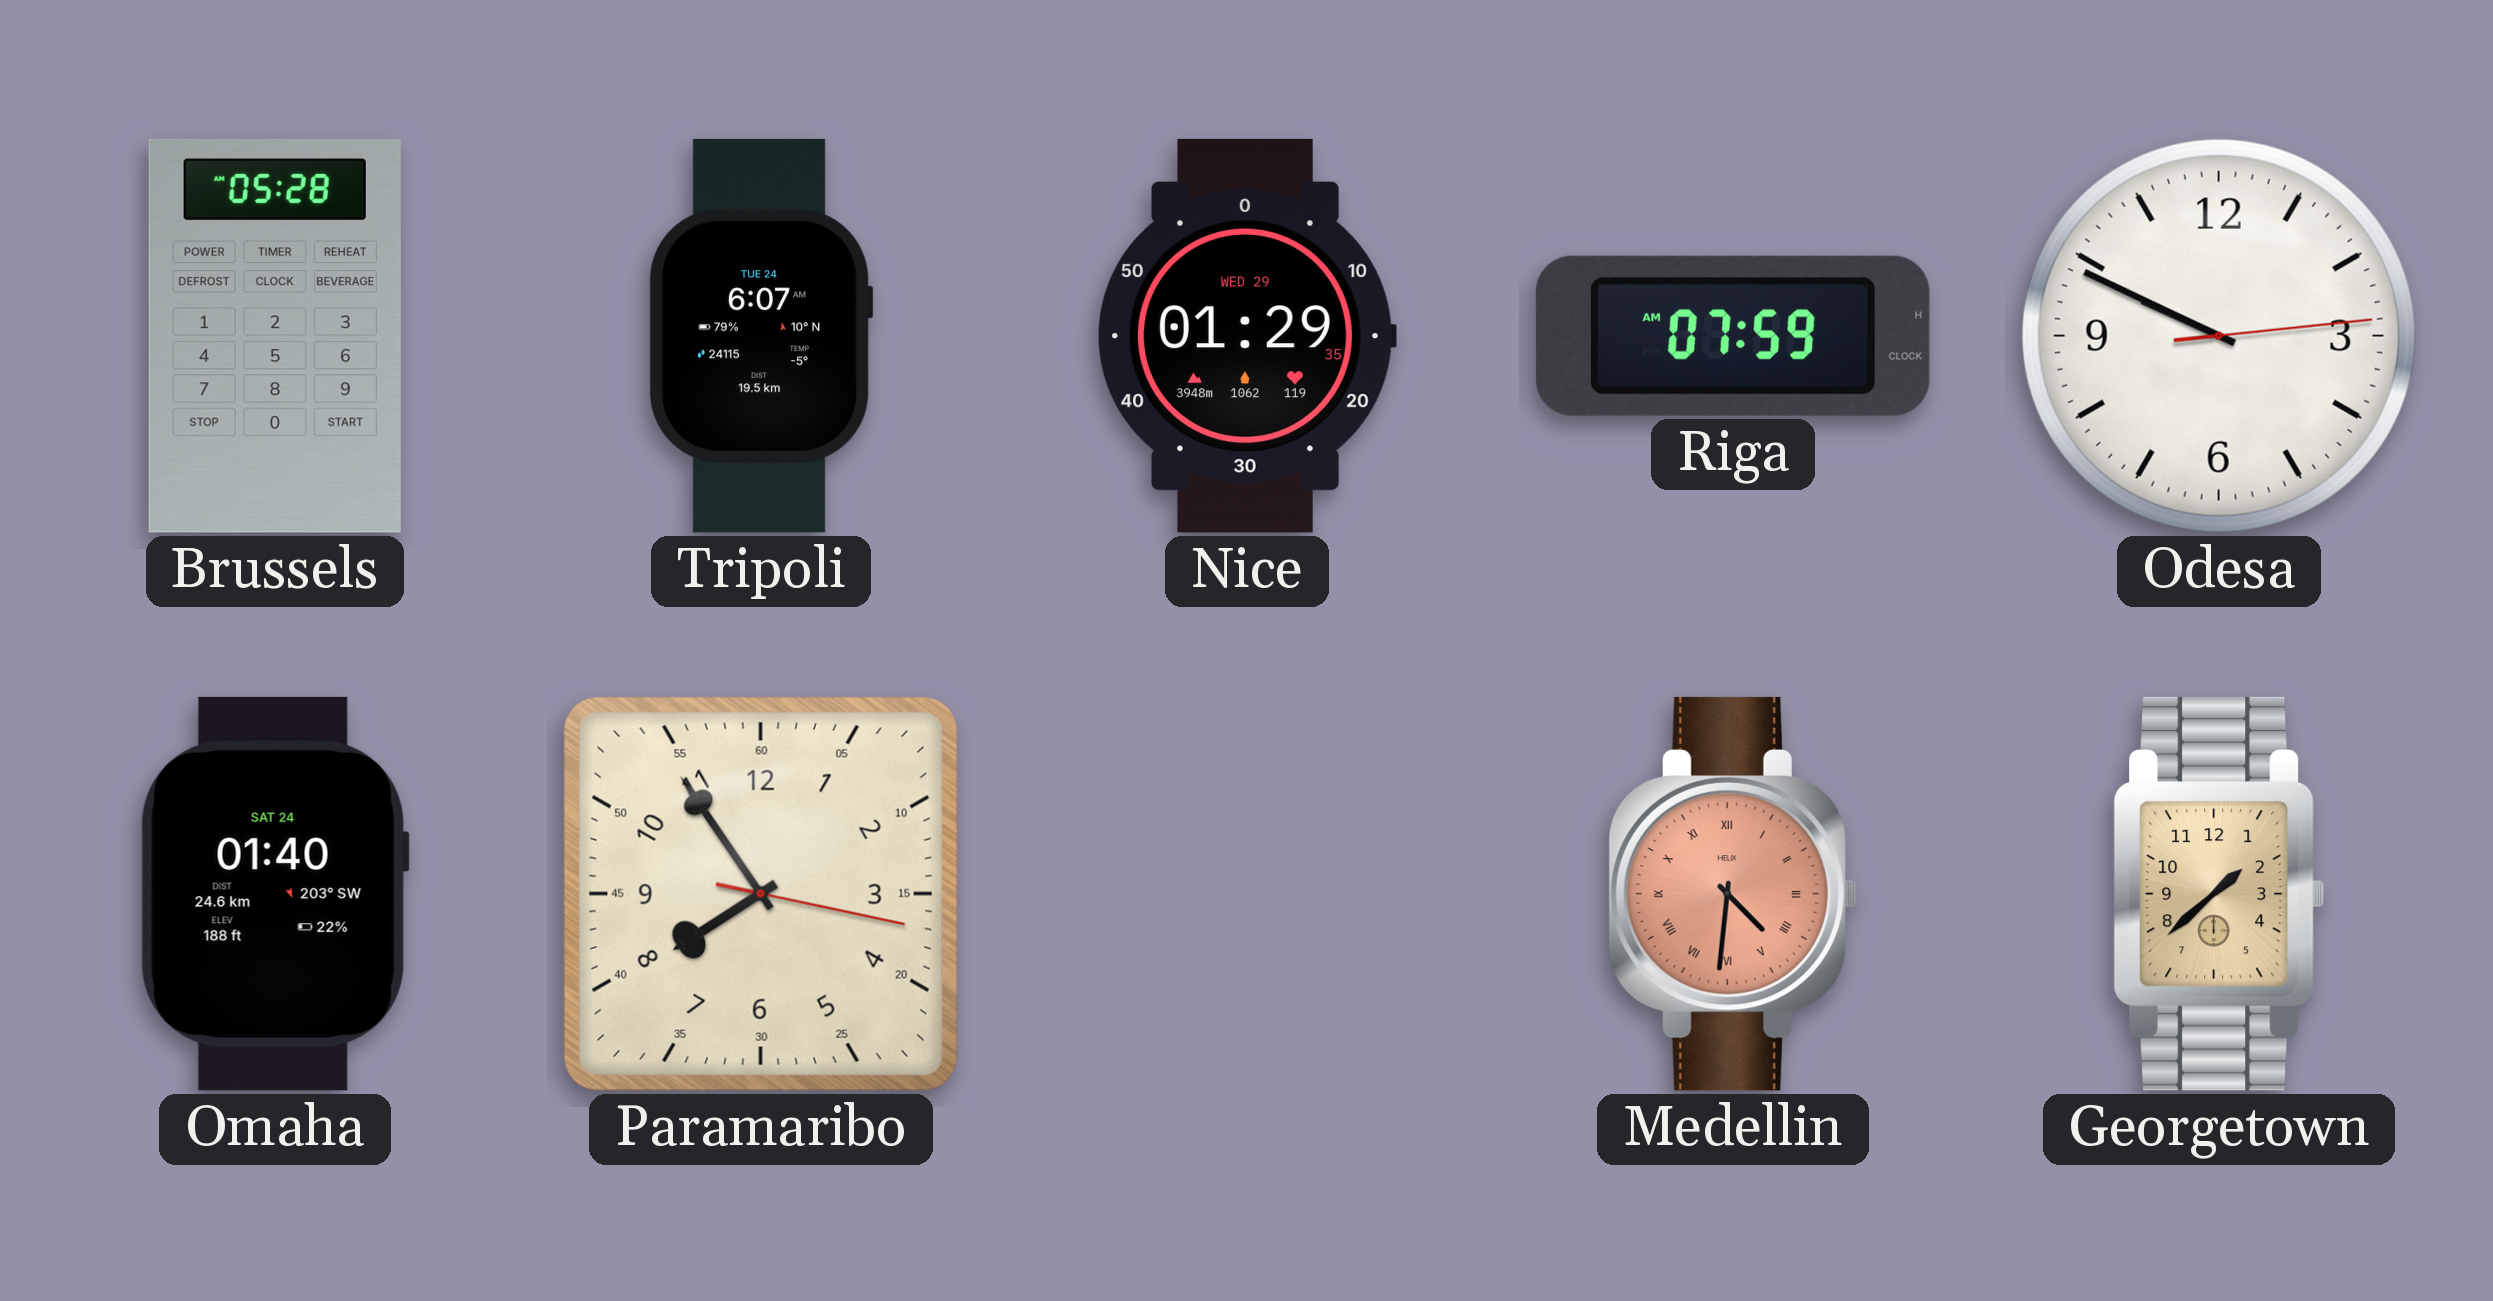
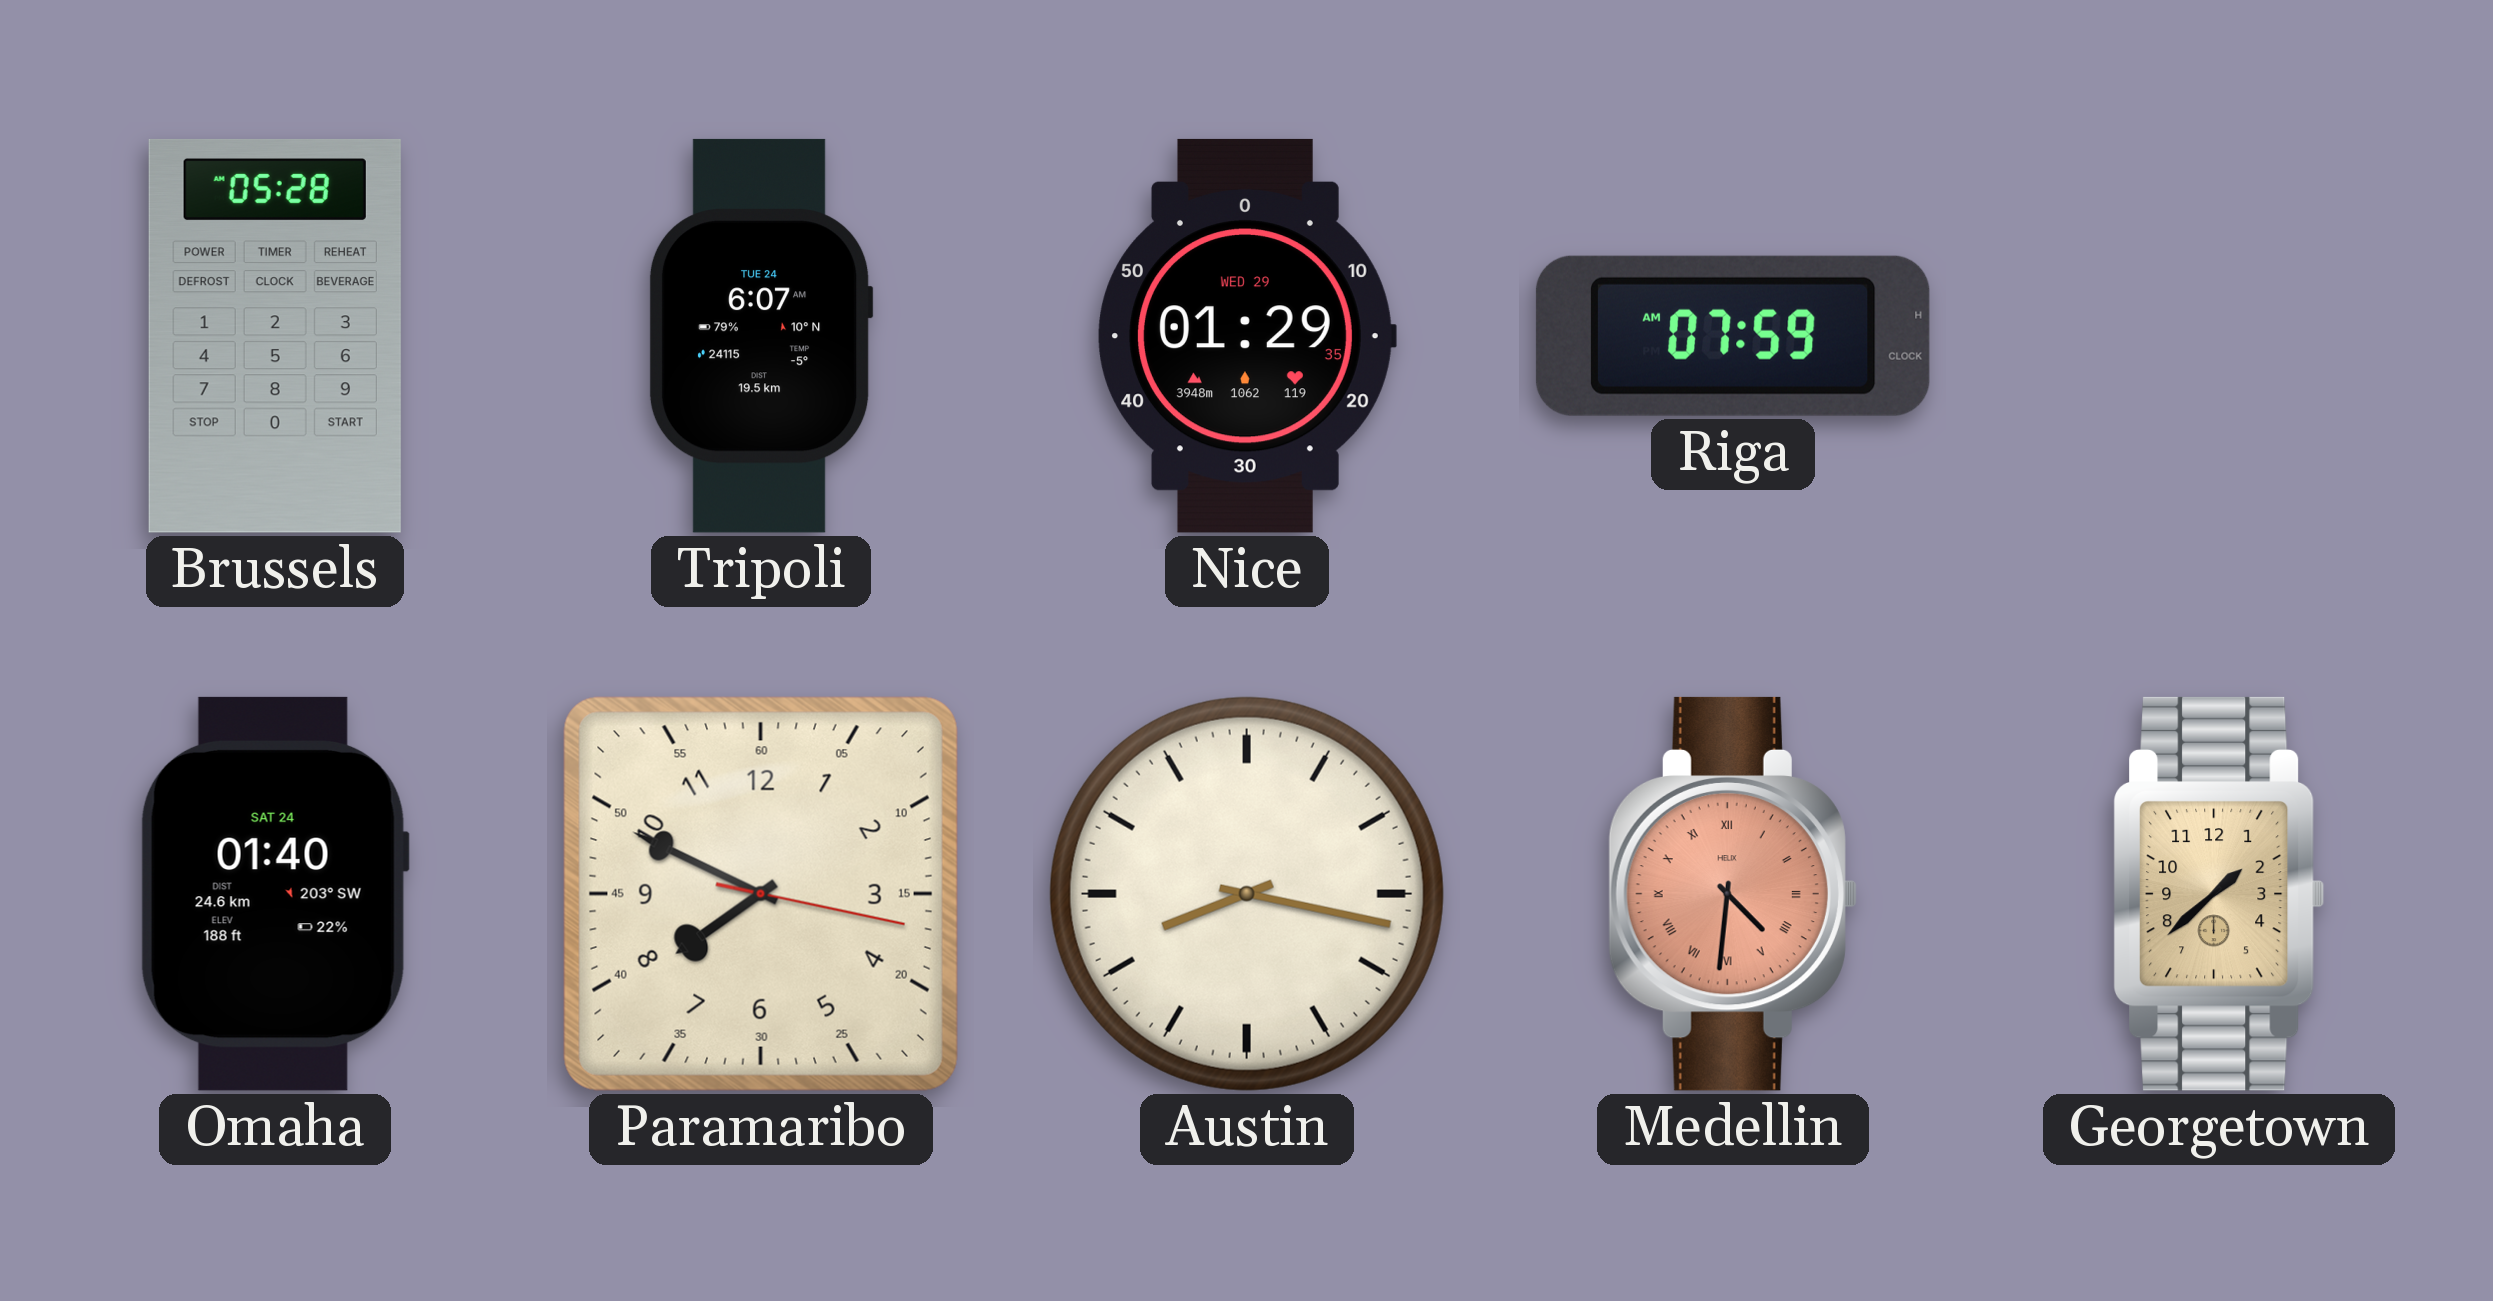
Odesa: 9:49 -> none
Paramaribo: 7:54 -> 7:49
Austin: none -> 8:17
